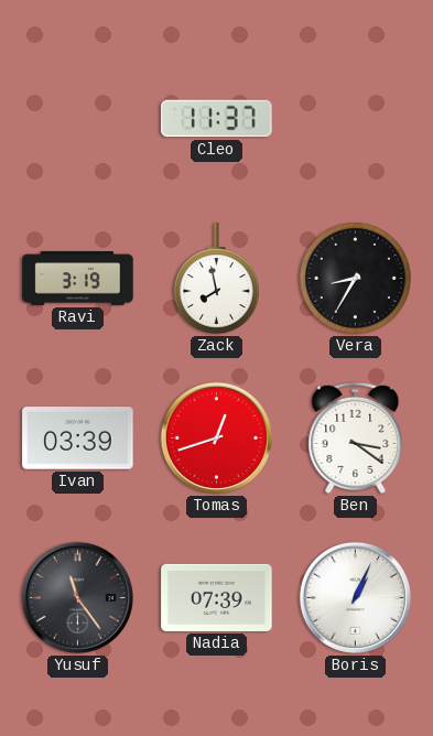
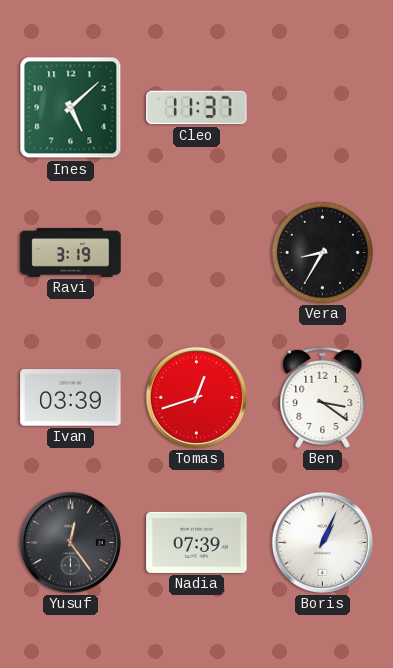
Ines: none -> 5:08
Zack: 7:58 -> none
Yusuf: 11:24 -> 12:24
